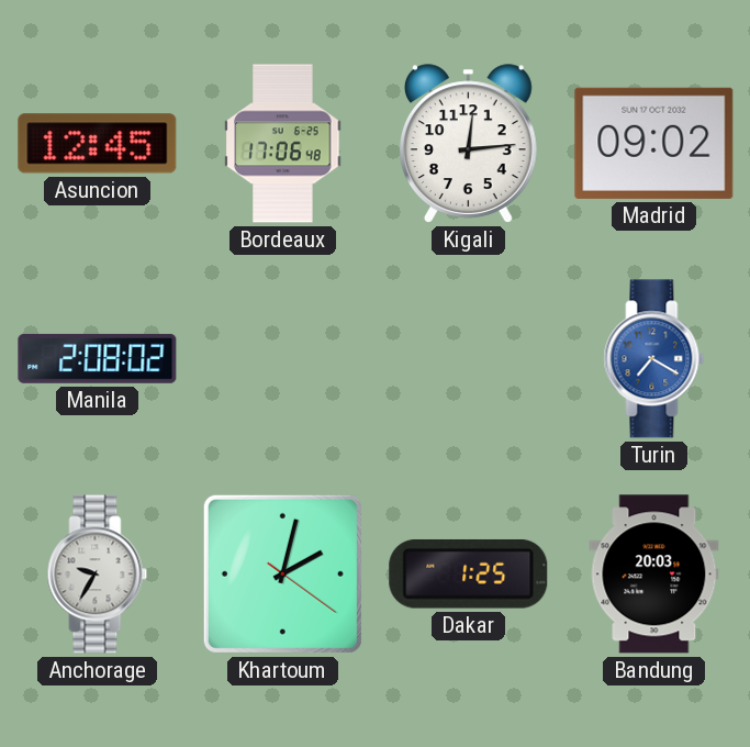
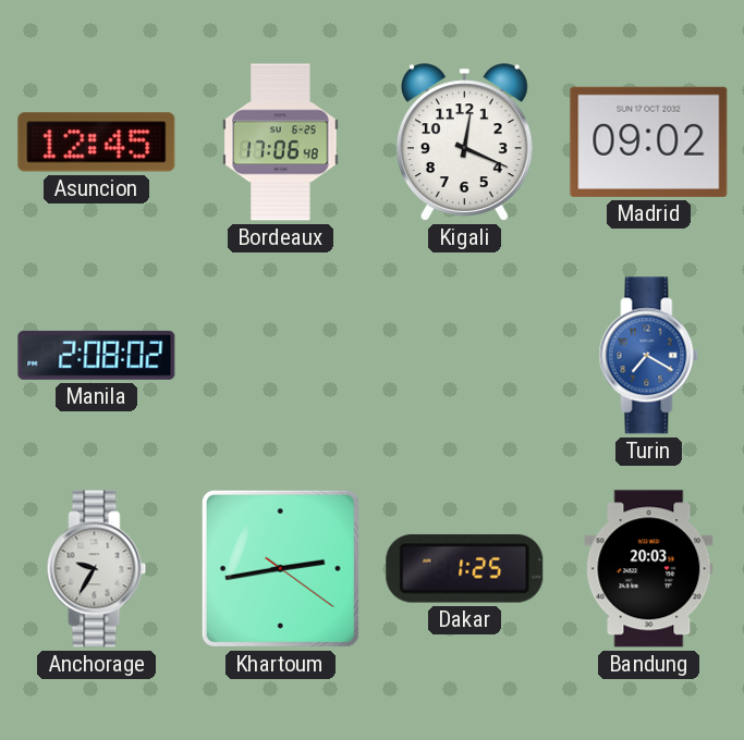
Kigali: 12:14 -> 12:19
Khartoum: 2:02 -> 2:43
